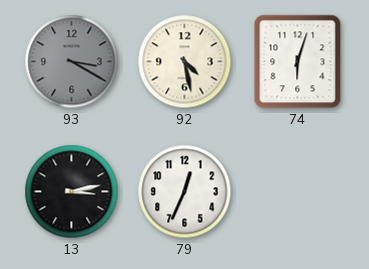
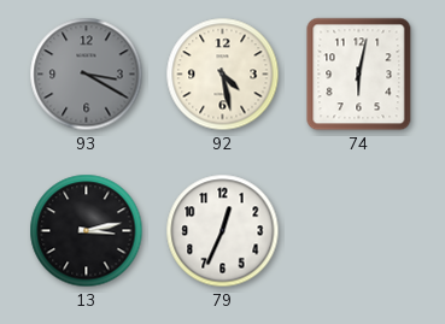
74: 6:03 -> 6:02
